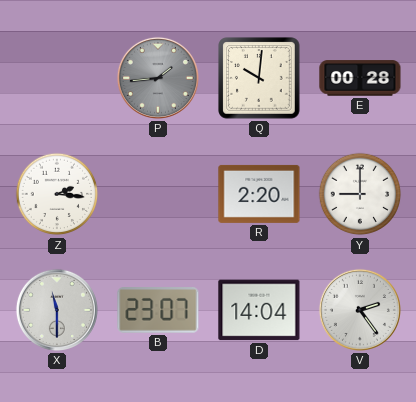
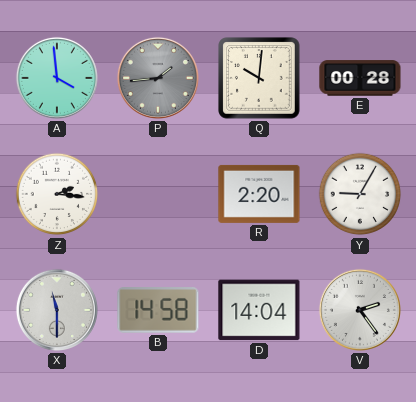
A: none -> 3:59
Y: 9:00 -> 9:05
B: 23:07 -> 14:58
